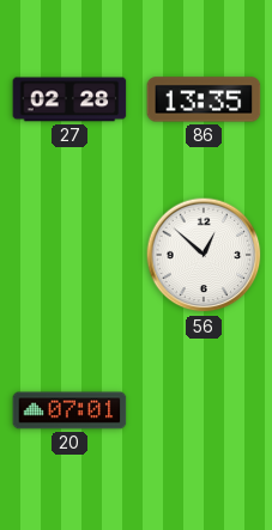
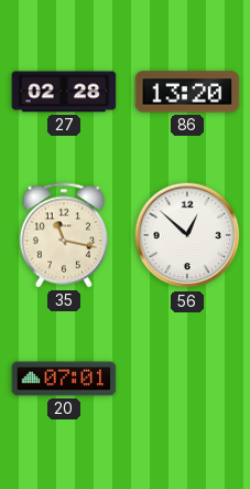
86: 13:35 -> 13:20
35: none -> 11:17
